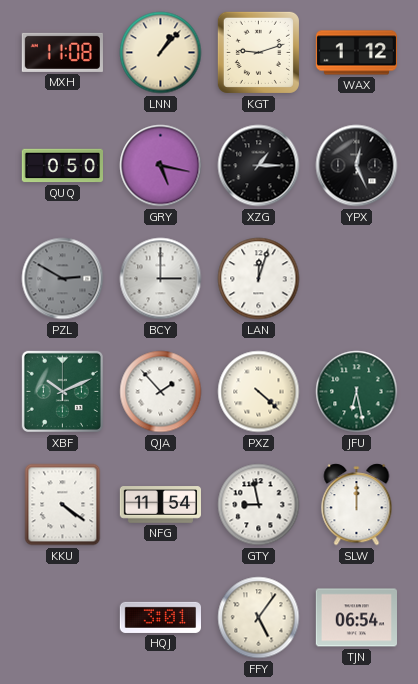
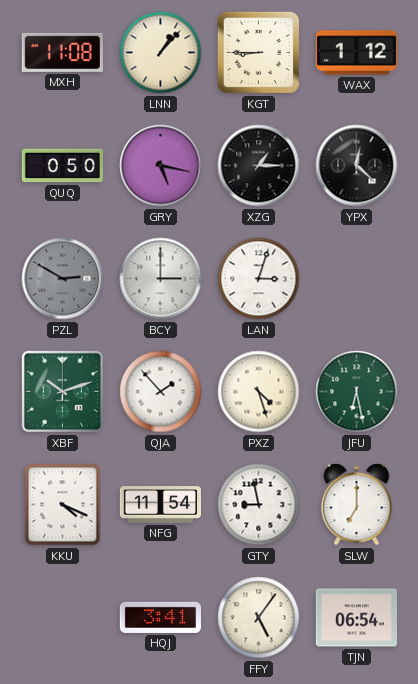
KGT: 9:12 -> 8:45
YPX: 12:26 -> 12:22
LAN: 12:03 -> 3:03
XBF: 10:11 -> 10:12
PXZ: 4:22 -> 4:27
KKU: 4:21 -> 4:19
SLW: 12:00 -> 7:00
HQJ: 3:01 -> 3:41
